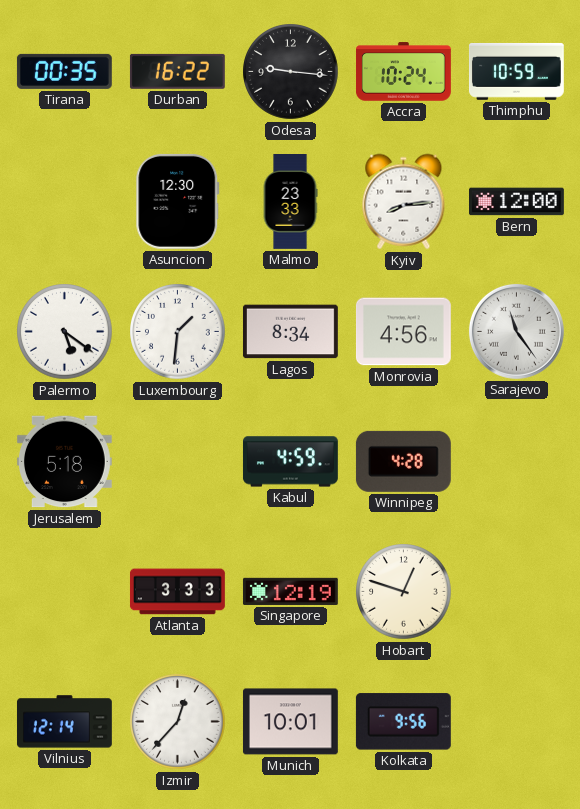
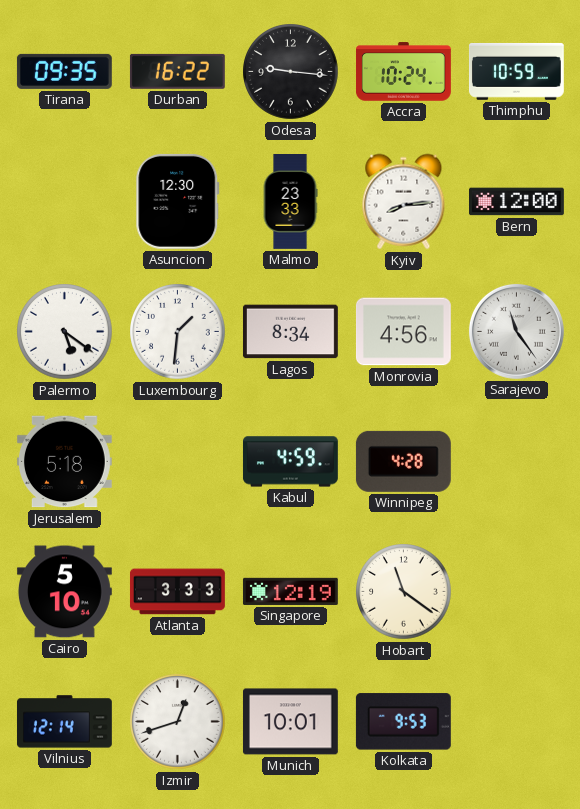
Tirana: 00:35 -> 09:35
Cairo: none -> 5:10
Hobart: 12:48 -> 11:21
Izmir: 12:37 -> 12:42
Kolkata: 9:56 -> 9:53
